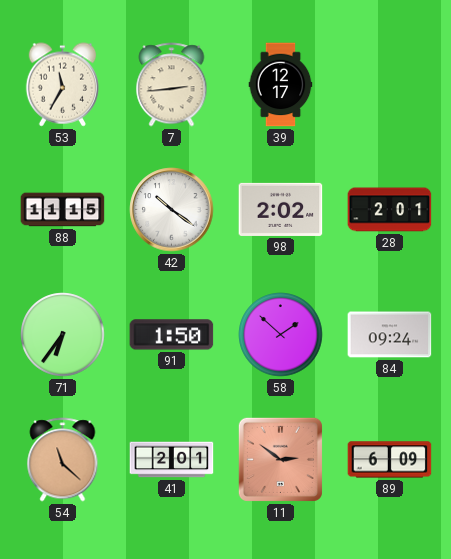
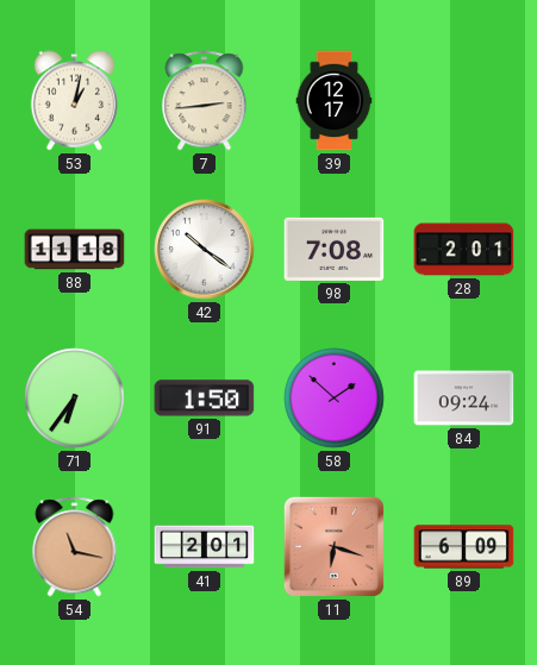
53: 11:35 -> 1:02
88: 11:15 -> 11:18
98: 2:02 -> 7:08
54: 11:22 -> 11:17
11: 2:51 -> 6:18
